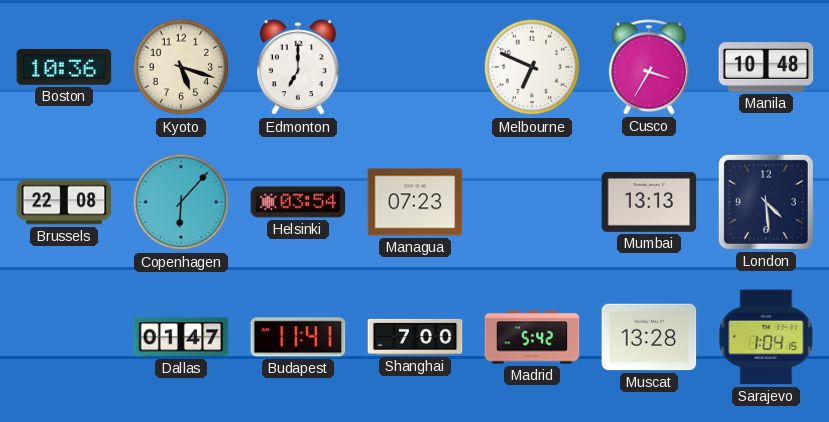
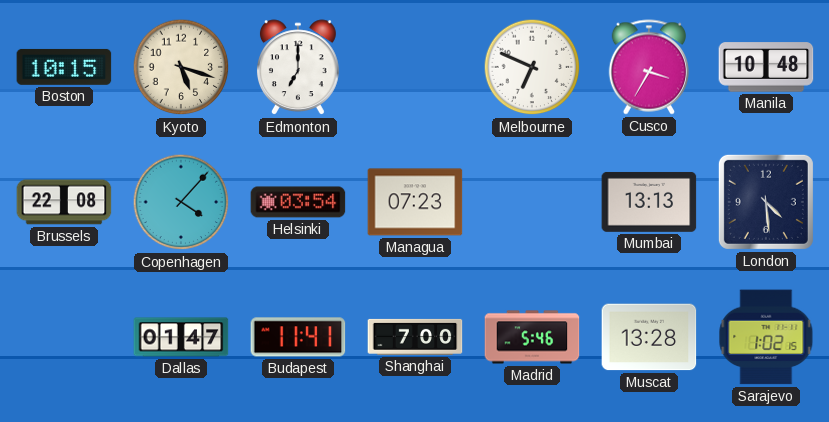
Boston: 10:36 -> 10:15
Copenhagen: 6:07 -> 4:07
Madrid: 5:42 -> 5:46
Sarajevo: 1:04 -> 1:02
